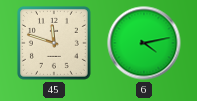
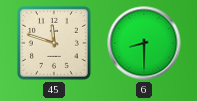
6: 4:13 -> 8:30
